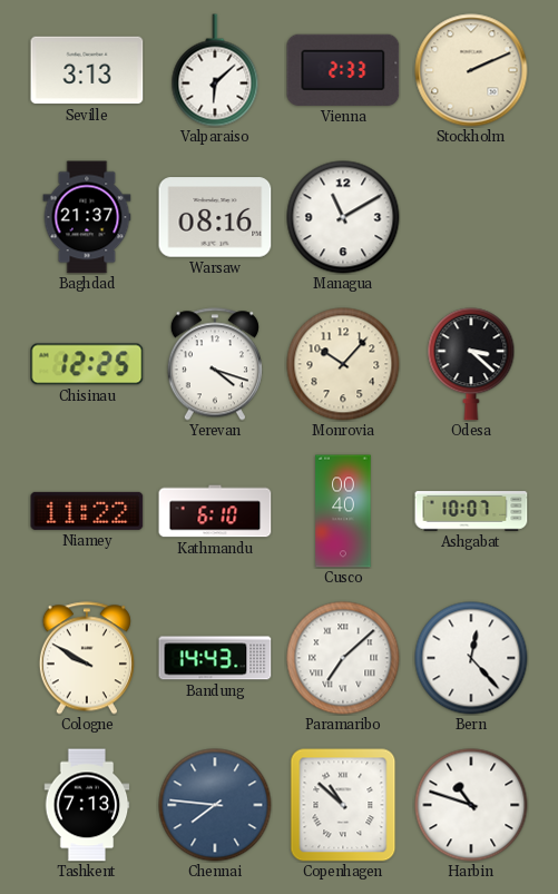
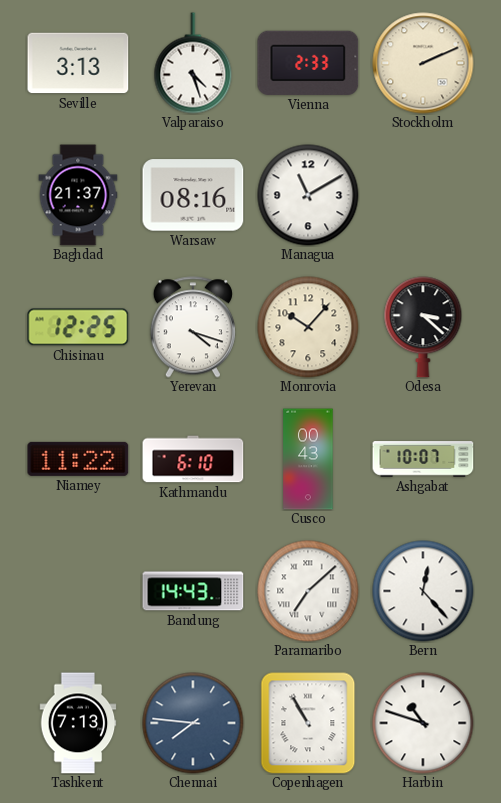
Valparaiso: 6:08 -> 4:27
Cusco: 00:40 -> 00:43
Cologne: 9:50 -> none
Copenhagen: 10:52 -> 10:55
